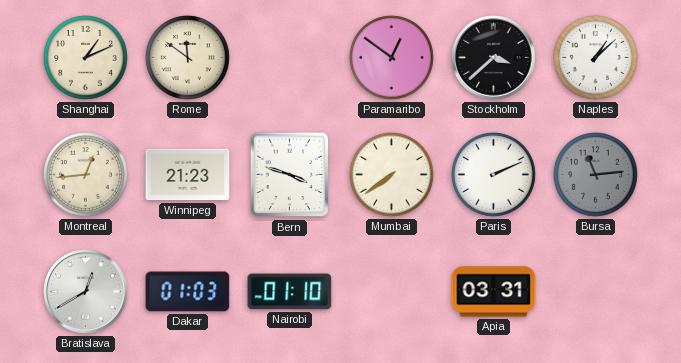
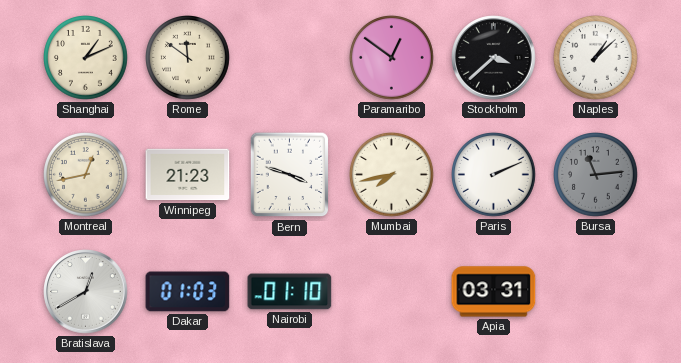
Montreal: 12:44 -> 12:43
Mumbai: 7:39 -> 7:43
